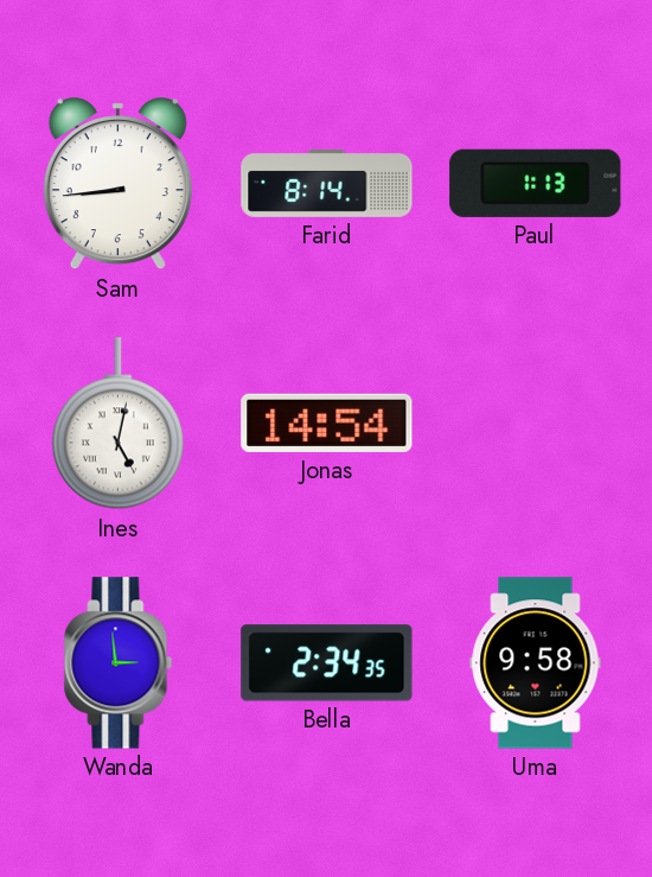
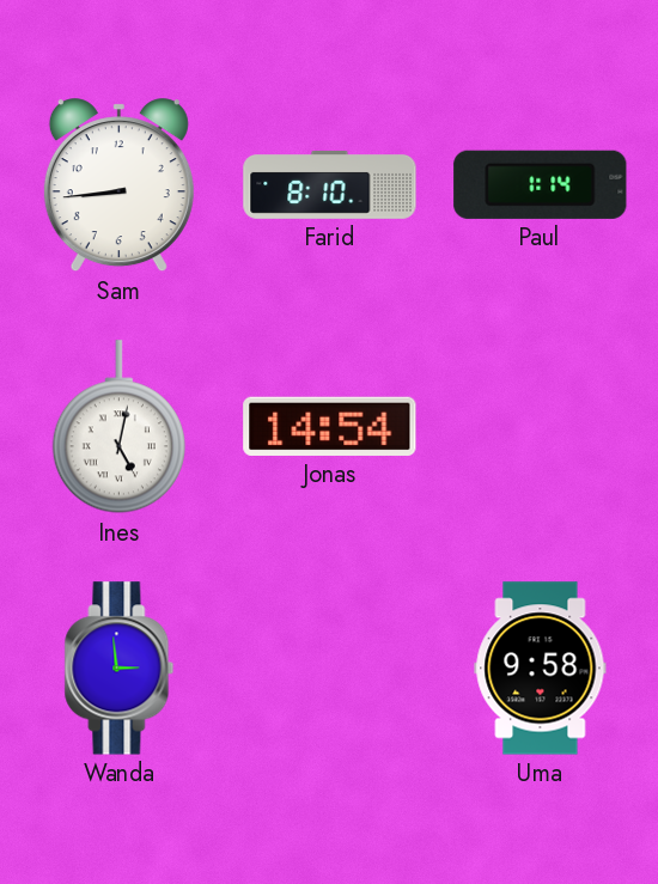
Farid: 8:14 -> 8:10
Paul: 1:13 -> 1:14
Bella: 2:34 -> none
